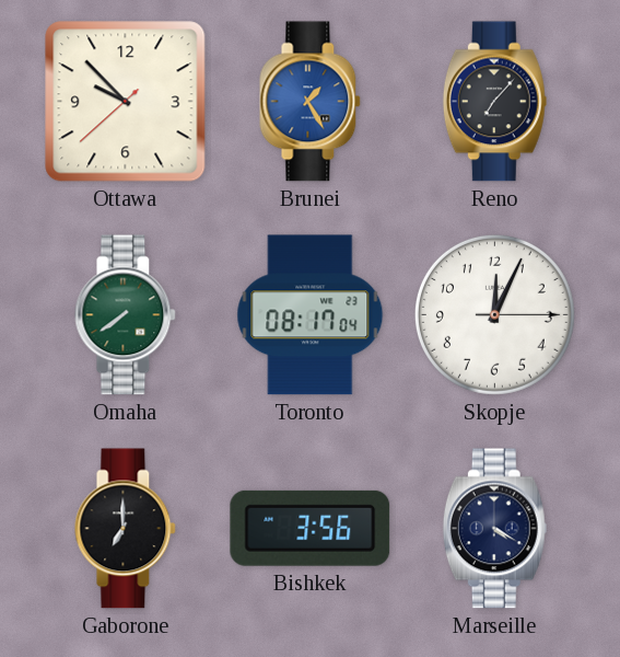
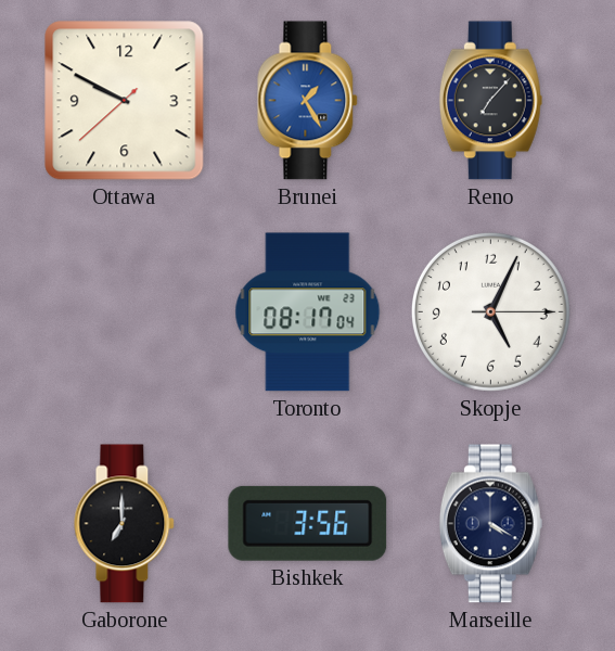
Ottawa: 9:52 -> 9:49
Omaha: 7:39 -> none
Skopje: 12:04 -> 5:04
